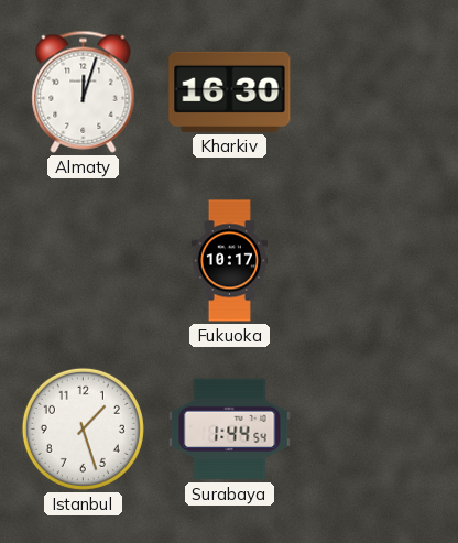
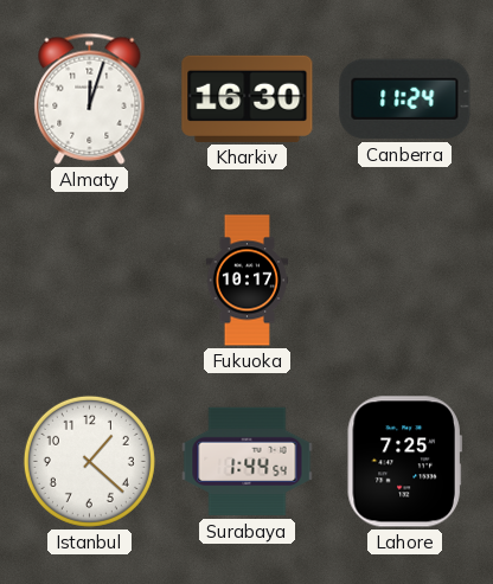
Canberra: none -> 11:24
Istanbul: 1:27 -> 1:22
Lahore: none -> 7:25
